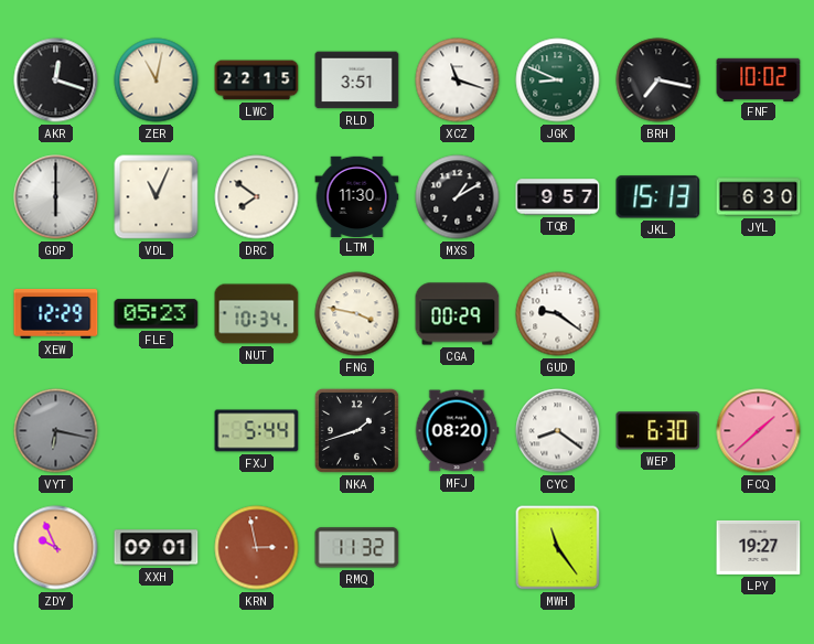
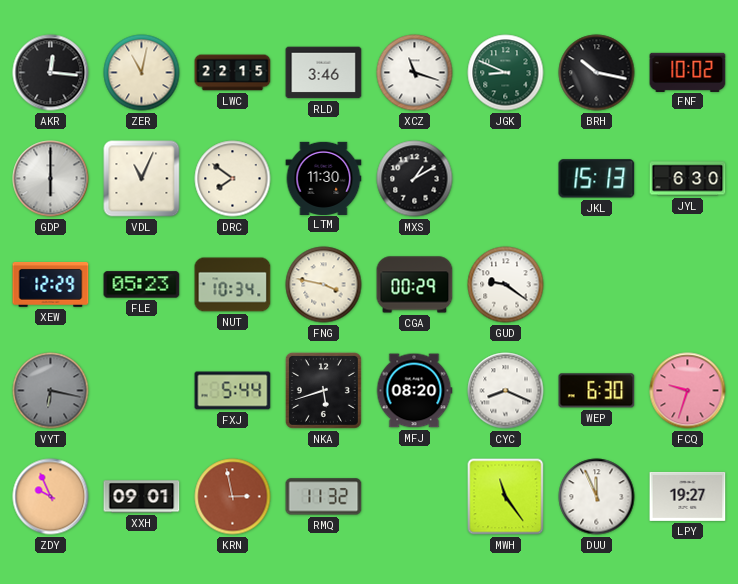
AKR: 12:18 -> 12:16
RLD: 3:51 -> 3:46
BRH: 7:17 -> 10:17
TQB: 9:57 -> none
NKA: 1:42 -> 5:42
CYC: 8:21 -> 8:19
FCQ: 1:38 -> 9:33
DUU: none -> 11:56
